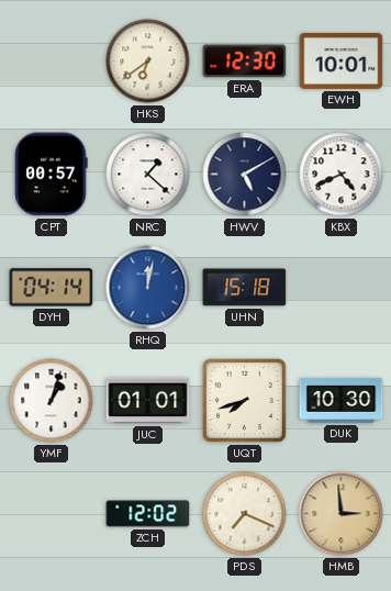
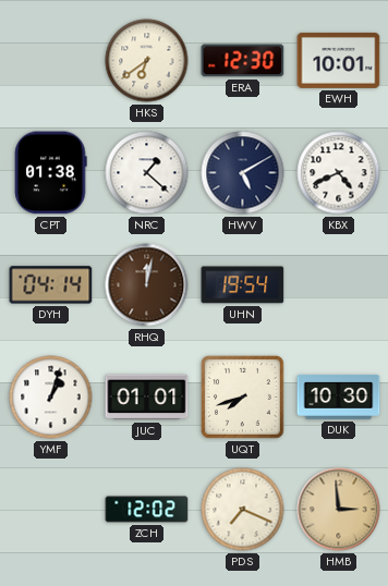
CPT: 00:57 -> 01:38
RHQ dial: blue -> brown
UHN: 15:18 -> 19:54
